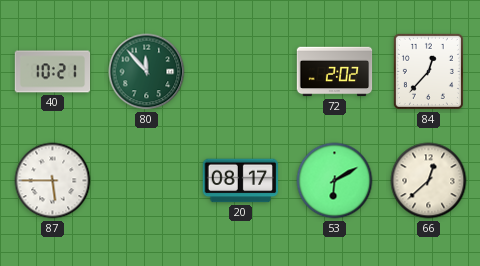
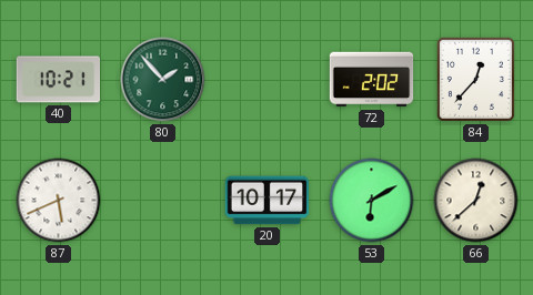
80: 11:53 -> 1:53
87: 5:45 -> 5:41
20: 08:17 -> 10:17
